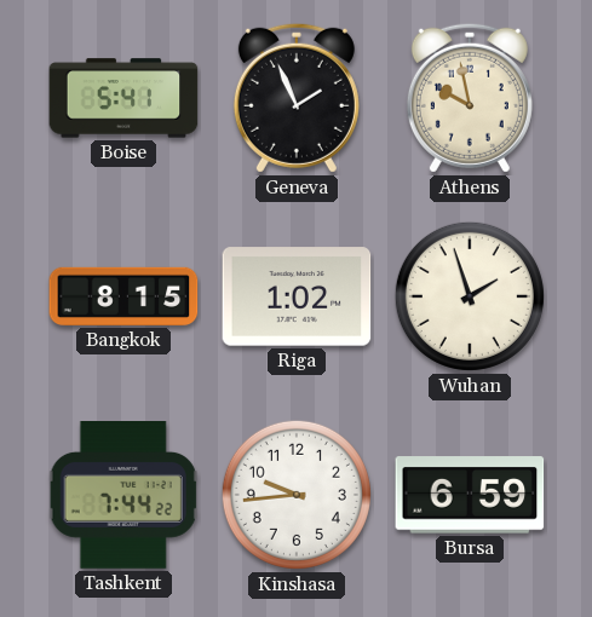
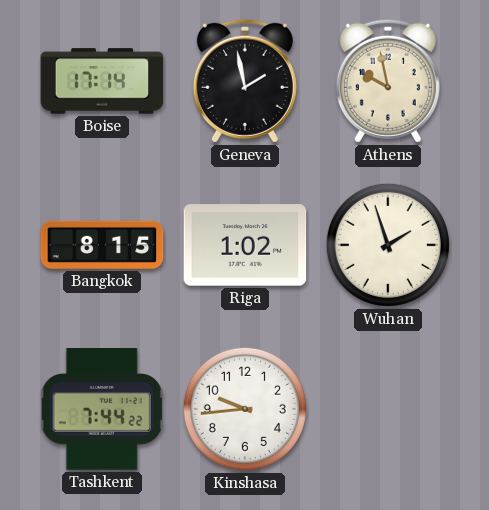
Boise: 5:41 -> 17:14
Geneva: 1:56 -> 1:58
Bursa: 6:59 -> none
